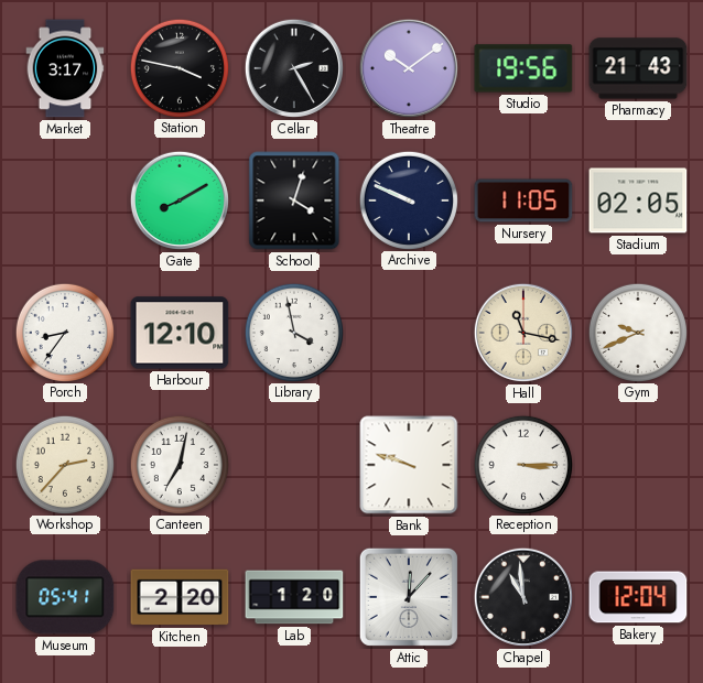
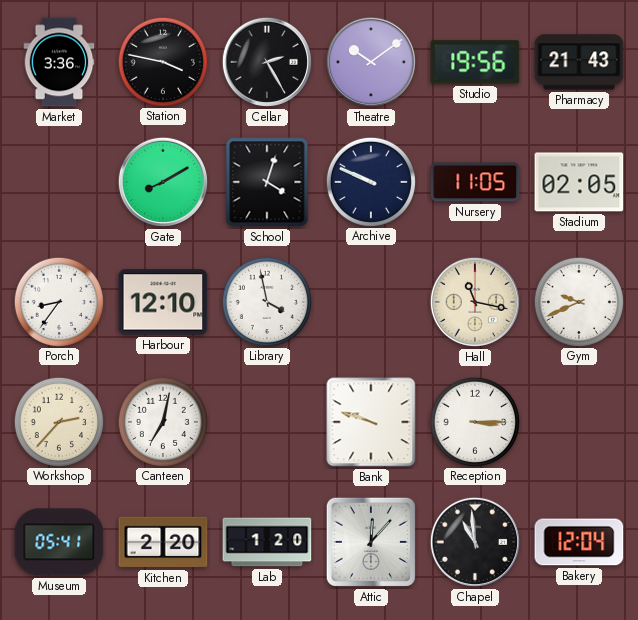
Market: 3:17 -> 3:36
